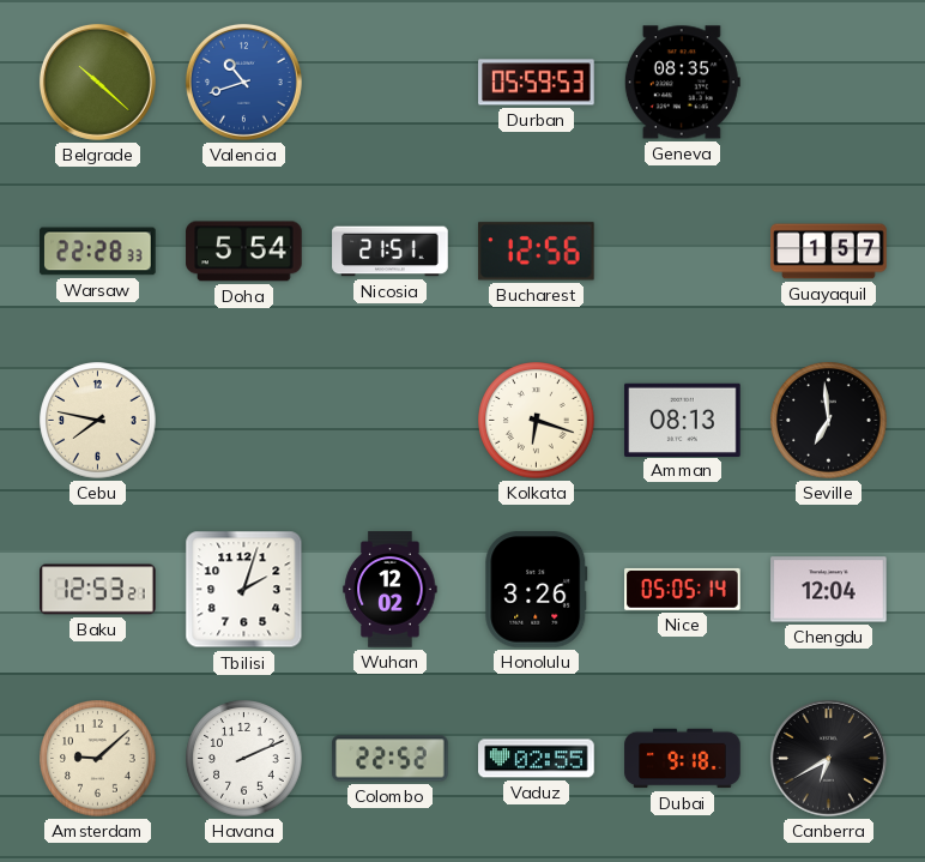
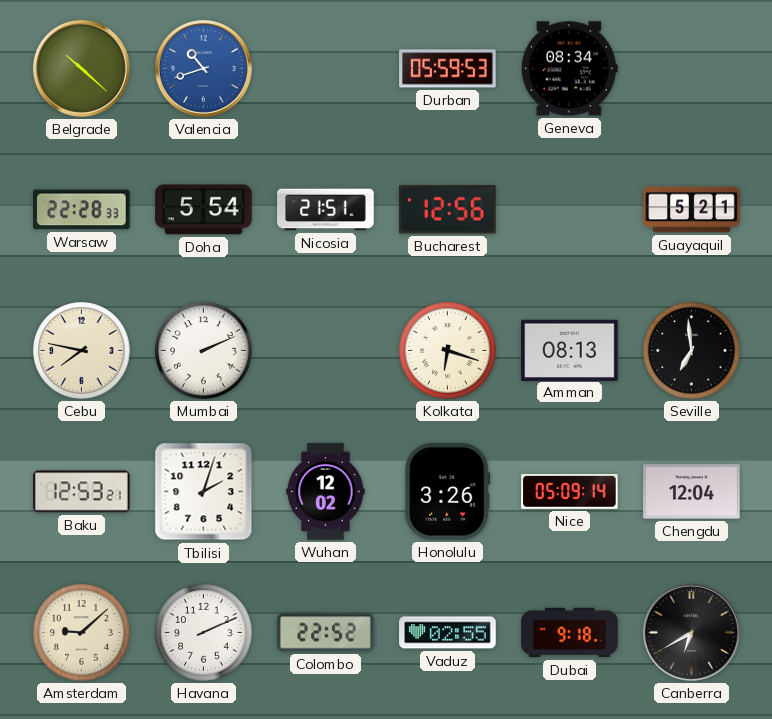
Geneva: 08:35 -> 08:34
Guayaquil: 1:57 -> 5:21
Mumbai: none -> 2:11
Nice: 05:05 -> 05:09
